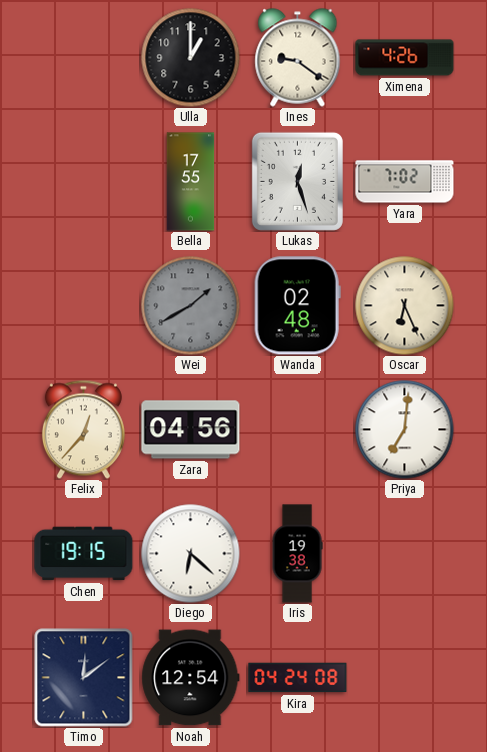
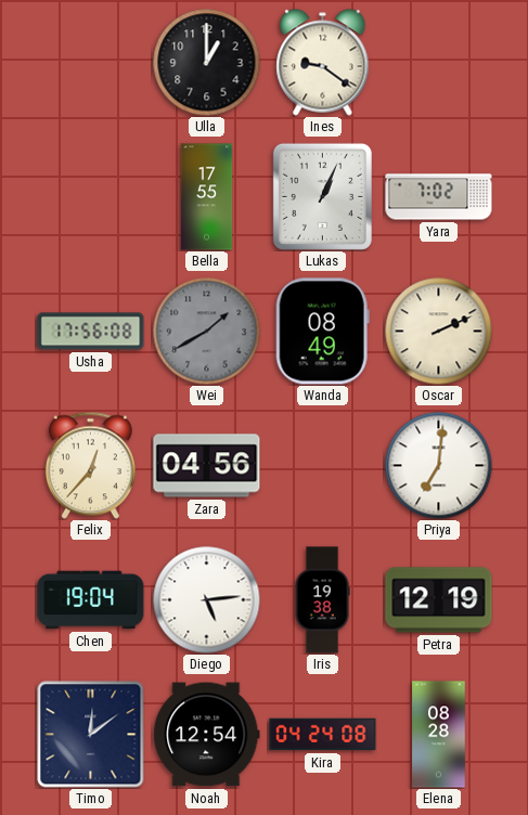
Ximena: 4:26 -> none
Lukas: 12:27 -> 1:04
Usha: none -> 17:56
Wanda: 02:48 -> 08:49
Oscar: 6:26 -> 2:11
Chen: 19:15 -> 19:04
Diego: 6:22 -> 5:14
Petra: none -> 12:19
Elena: none -> 08:28
